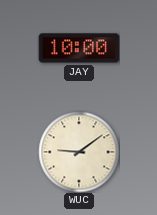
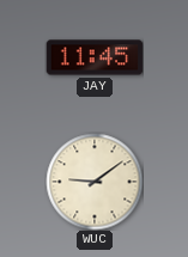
JAY: 10:00 -> 11:45
